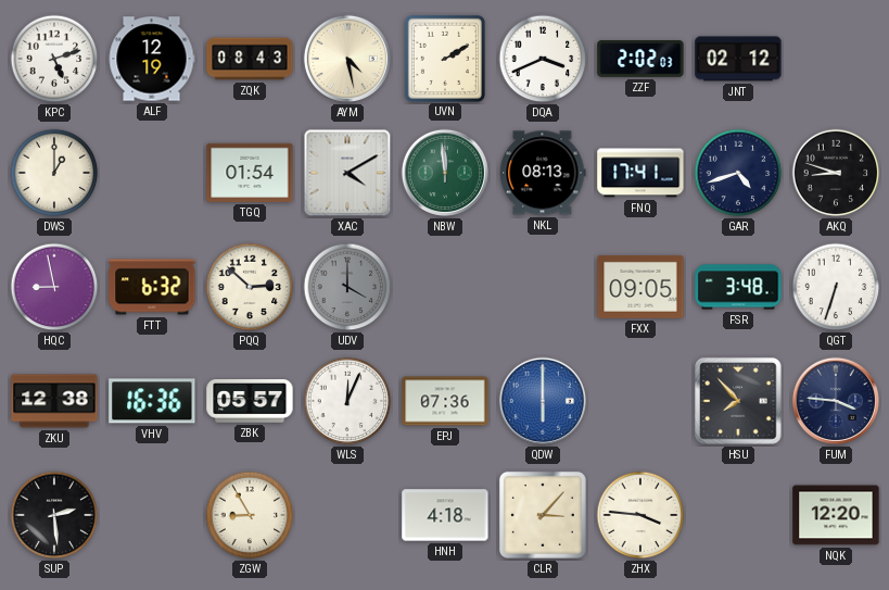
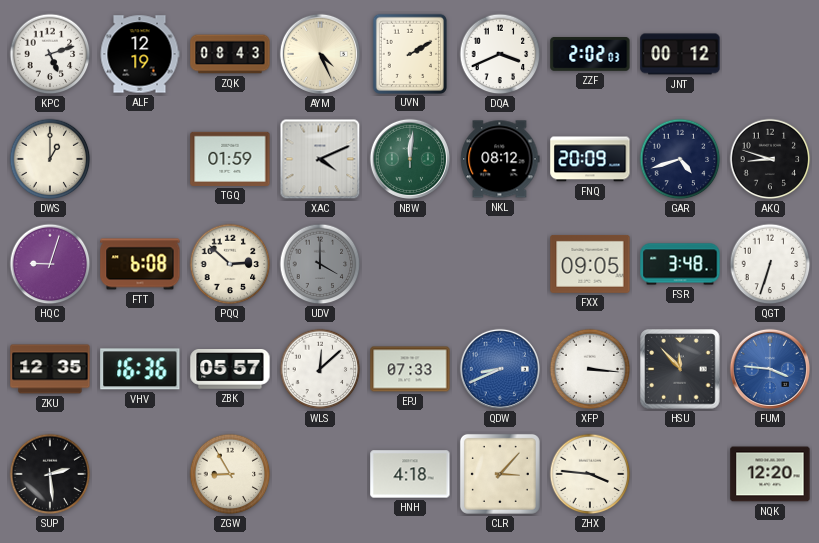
AYM: 4:28 -> 4:26
JNT: 02:12 -> 00:12
TGQ: 01:54 -> 01:59
XAC: 4:10 -> 4:11
NBW: 11:59 -> 12:01
NKL: 08:13 -> 08:12
FNQ: 17:41 -> 20:09
HQC: 8:58 -> 9:03
FTT: 6:32 -> 6:08
ZKU: 12:38 -> 12:35
WLS: 12:04 -> 12:08
EPJ: 07:36 -> 07:33
QDW: 6:00 -> 8:41
XFP: none -> 3:16
HSU: 7:53 -> 11:53
FUM dial: navy -> blue
